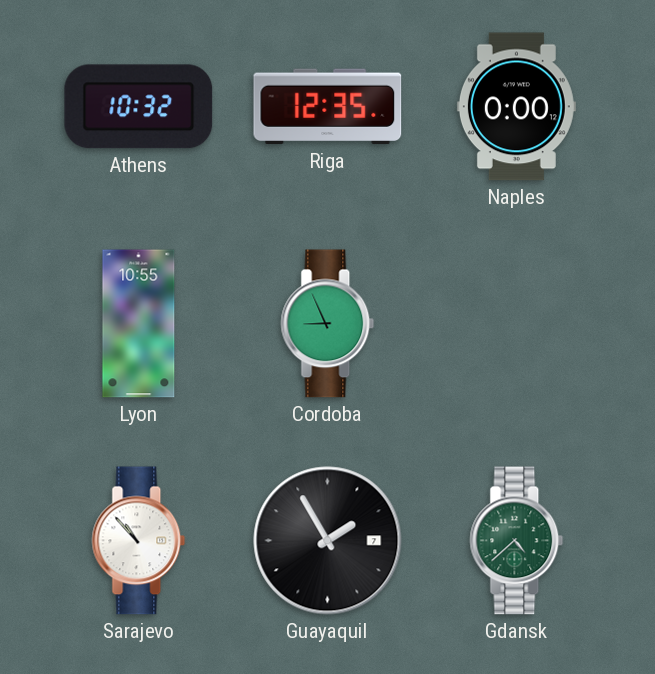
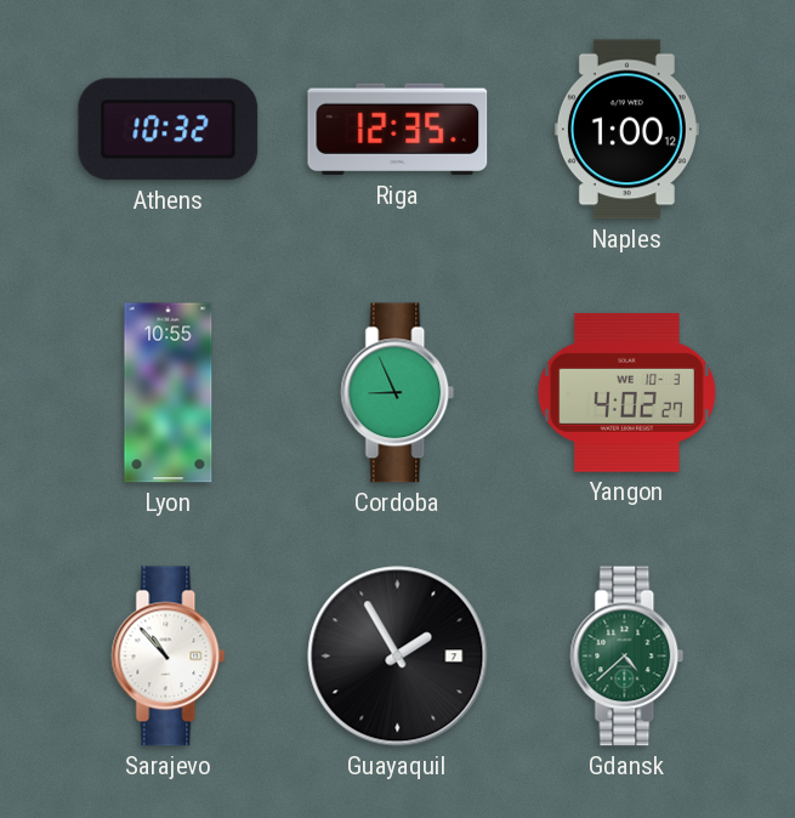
Naples: 0:00 -> 1:00
Yangon: none -> 4:02
